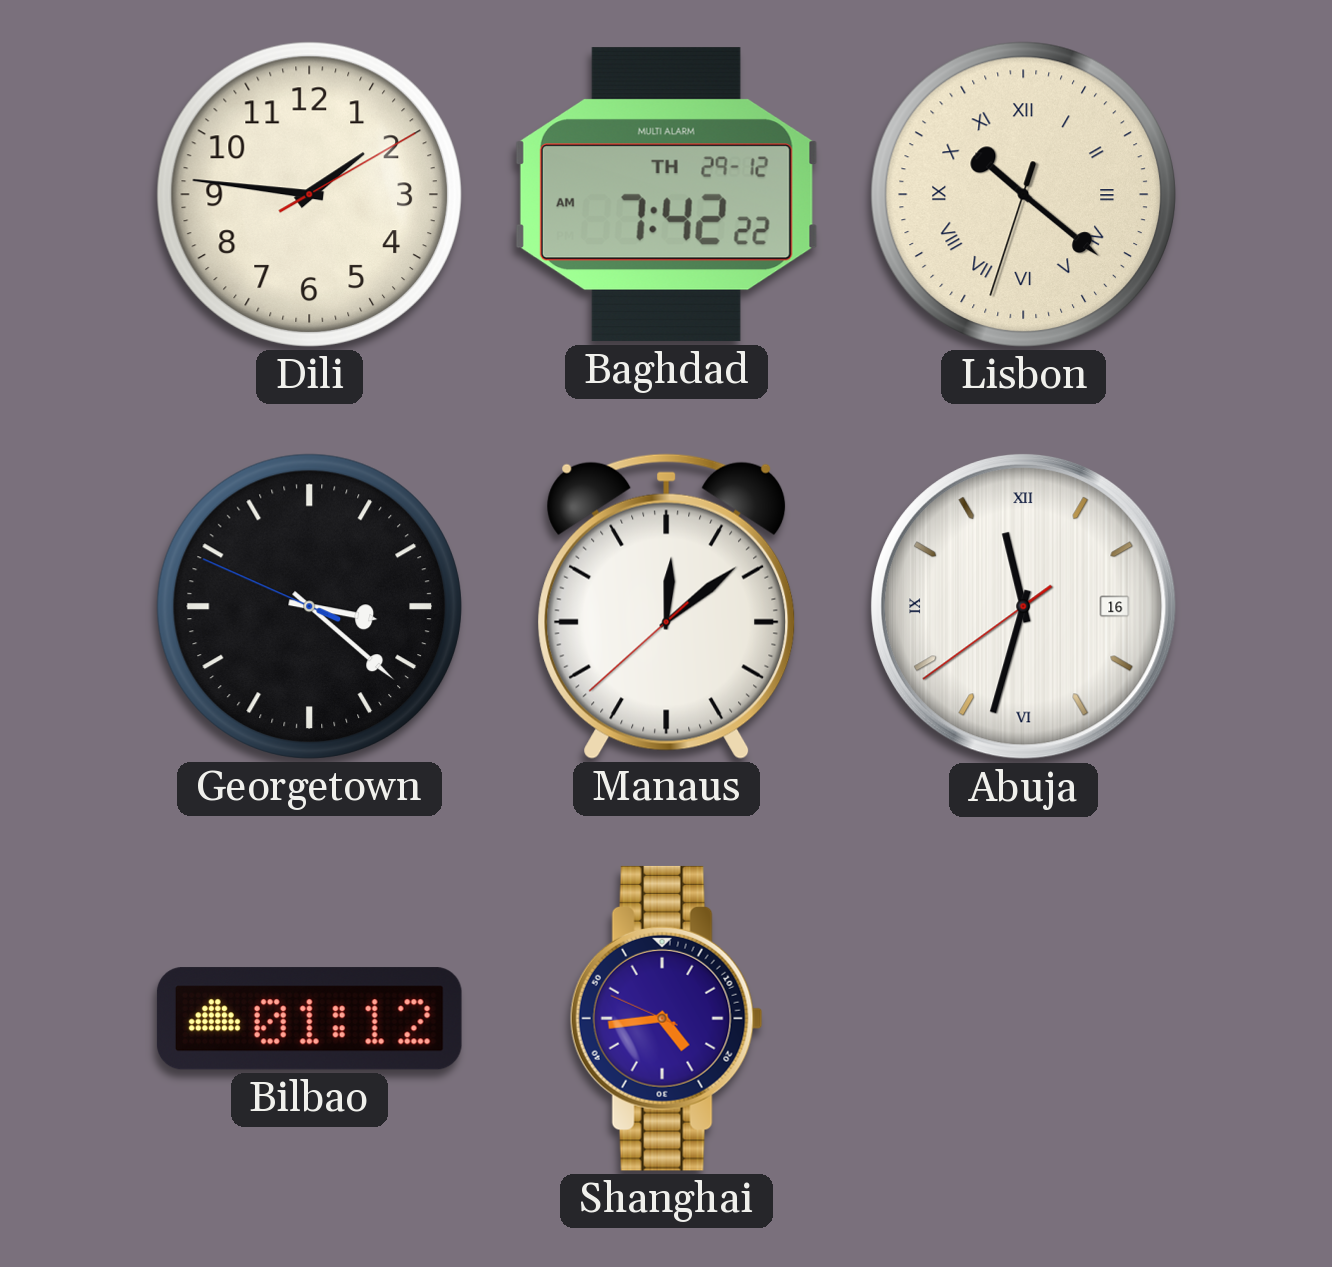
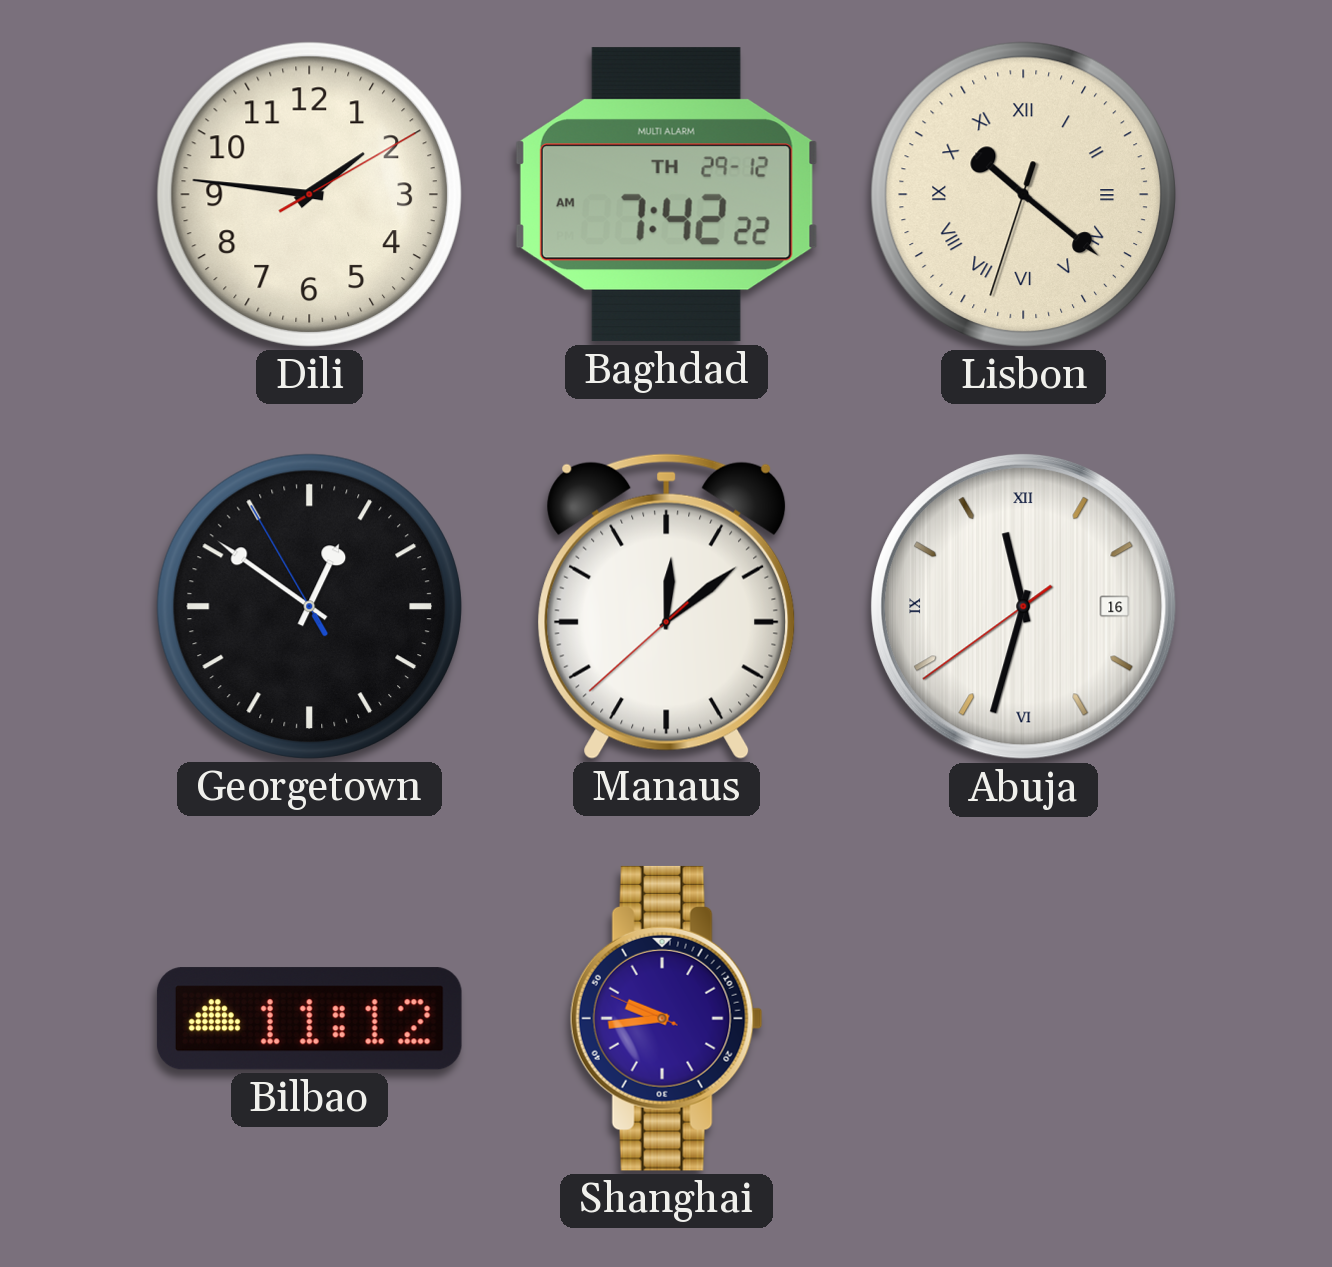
Georgetown: 3:21 -> 12:50
Bilbao: 01:12 -> 11:12
Shanghai: 4:43 -> 9:43
